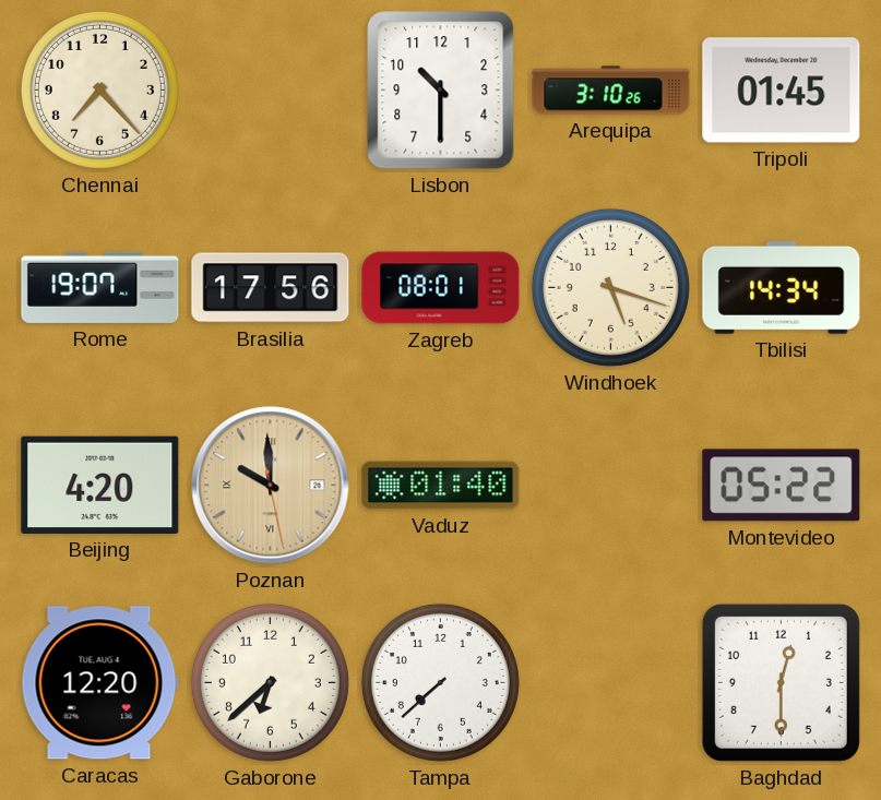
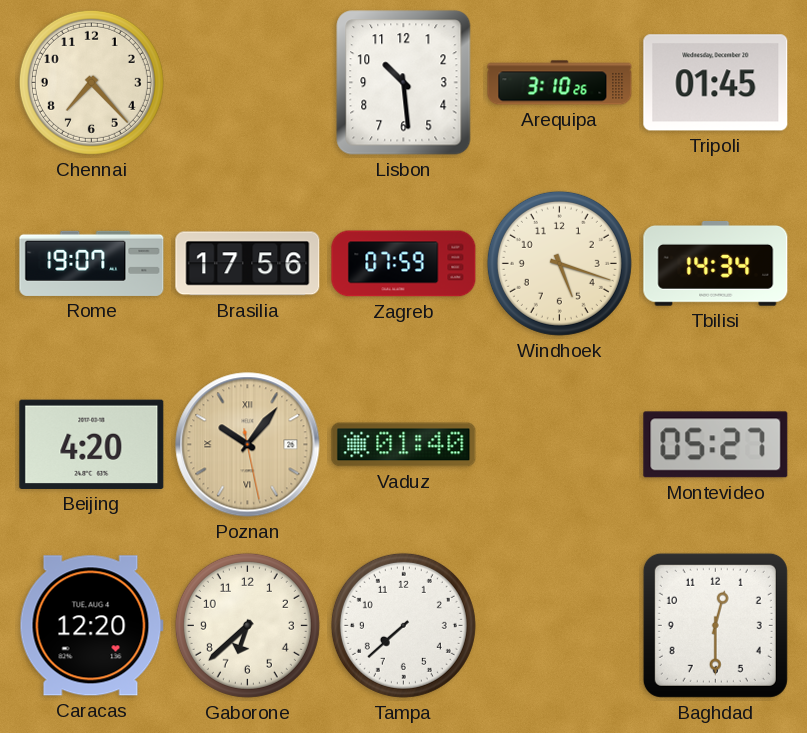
Lisbon: 10:30 -> 10:29
Zagreb: 08:01 -> 07:59
Poznan: 9:59 -> 10:06
Montevideo: 05:22 -> 05:27
